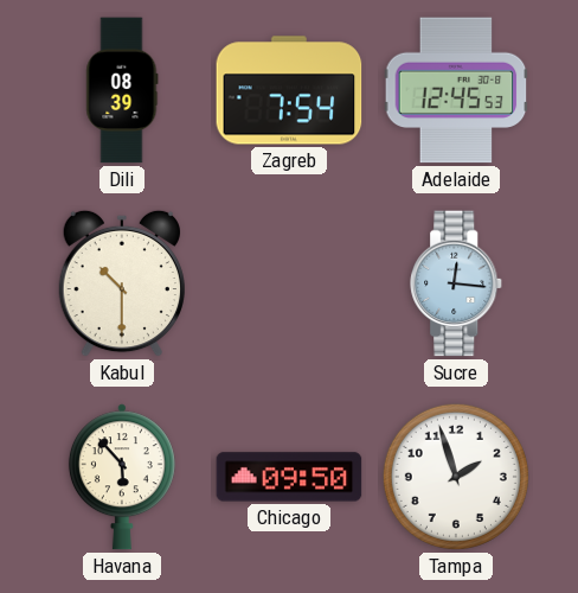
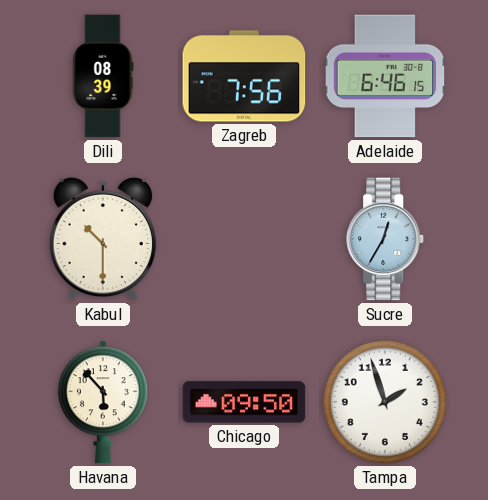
Zagreb: 7:54 -> 7:56
Adelaide: 12:45 -> 6:46
Sucre: 12:16 -> 12:35
